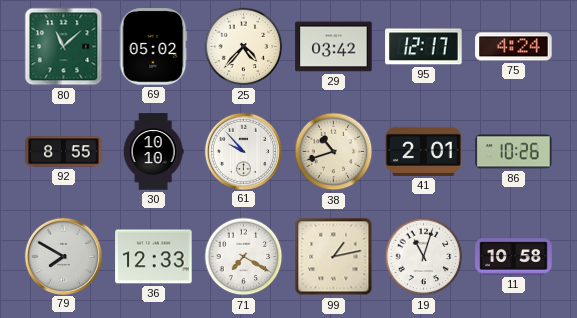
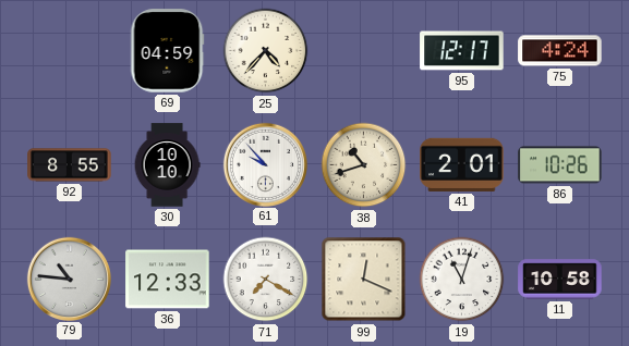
80: 11:08 -> none
69: 05:02 -> 04:59
29: 03:42 -> none
79: 7:50 -> 10:46
99: 1:13 -> 12:19
